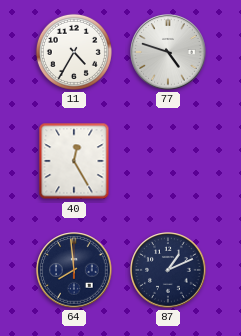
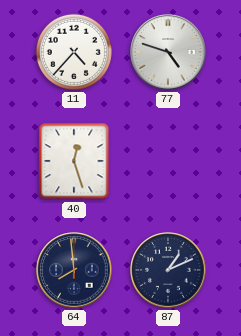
11: 4:35 -> 4:37
40: 12:25 -> 12:27
